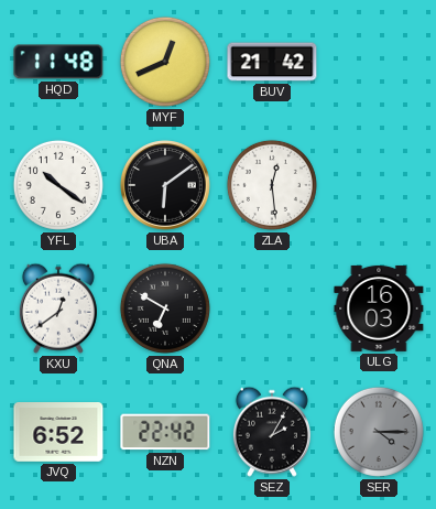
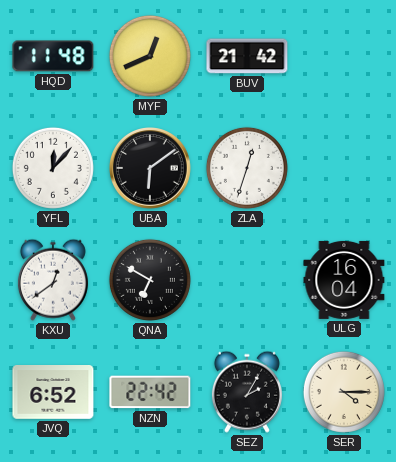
YFL: 10:21 -> 12:07
ZLA: 12:29 -> 12:33
ULG: 16:03 -> 16:04
SER dial: grey -> cream
